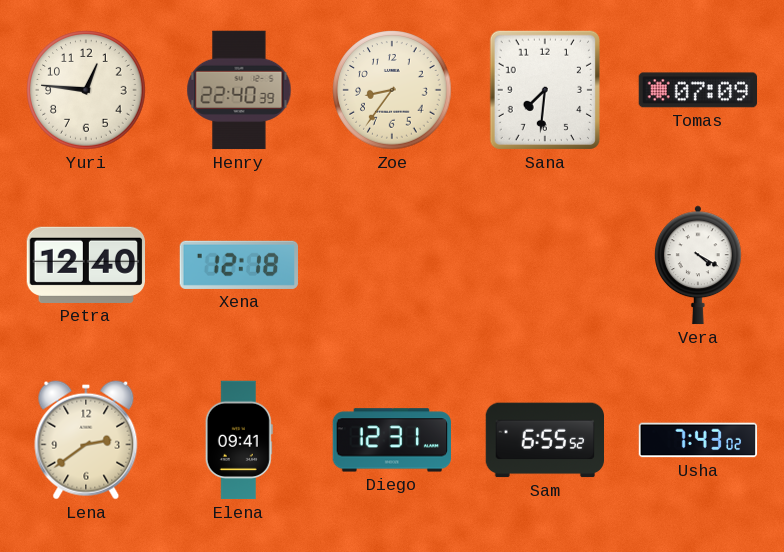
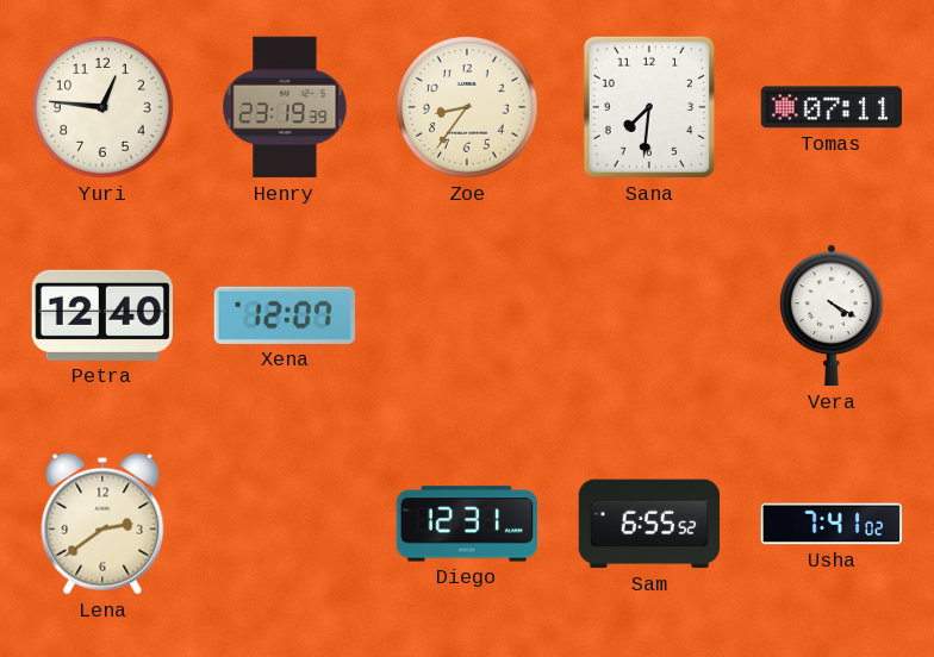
Henry: 22:40 -> 23:19
Tomas: 07:09 -> 07:11
Xena: 12:18 -> 12:07
Elena: 09:41 -> none
Usha: 7:43 -> 7:41
